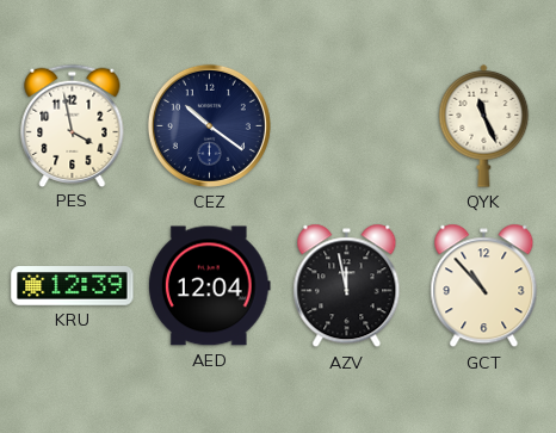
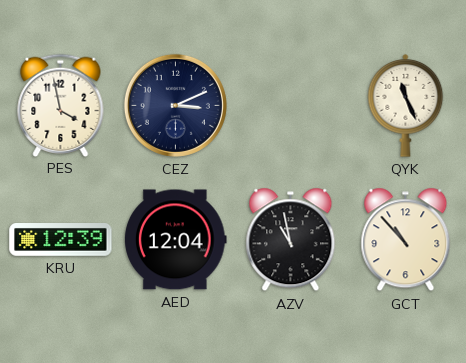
CEZ: 10:21 -> 3:11
AZV: 11:58 -> 10:58
